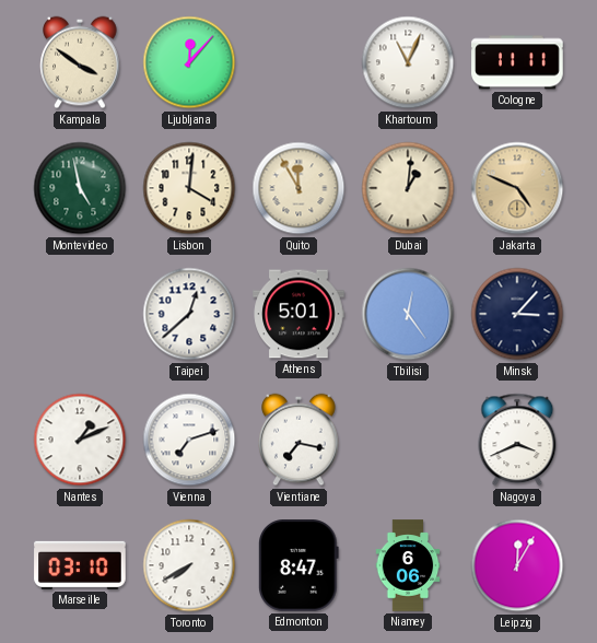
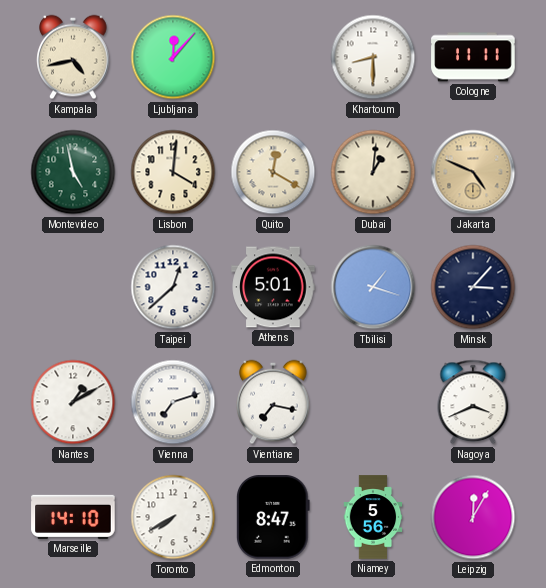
Kampala: 3:51 -> 4:43
Khartoum: 11:04 -> 8:30
Quito: 11:55 -> 12:20
Tbilisi: 12:24 -> 1:18
Nantes: 1:11 -> 1:10
Marseille: 03:10 -> 14:10
Niamey: 6:06 -> 5:56
